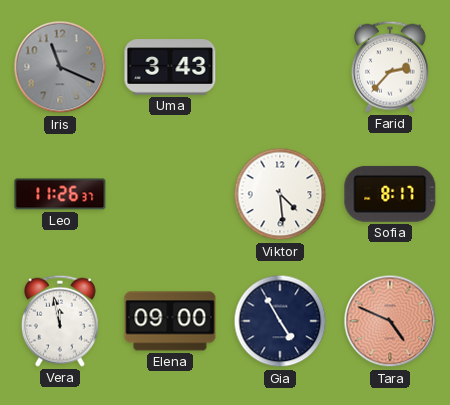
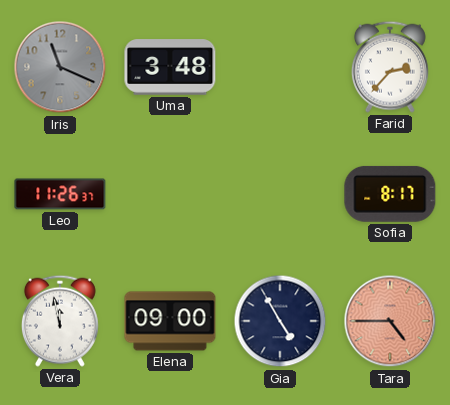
Uma: 3:43 -> 3:48
Viktor: 4:29 -> none
Tara: 4:49 -> 4:45
